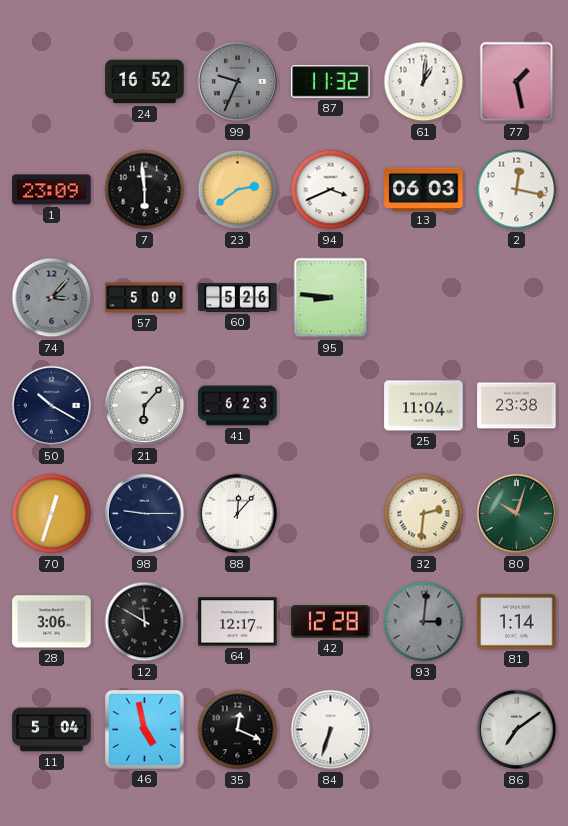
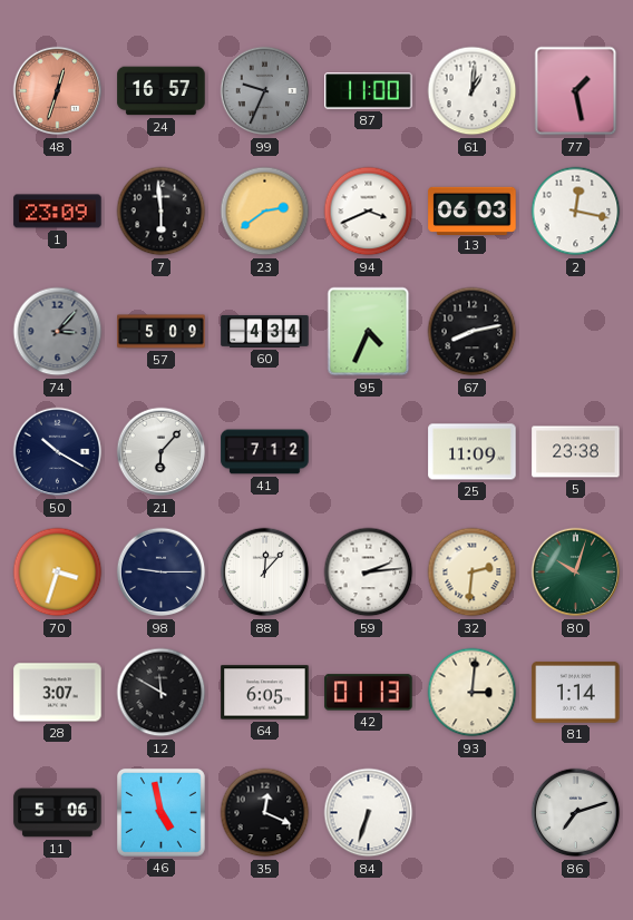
48: none -> 12:33
24: 16:52 -> 16:57
87: 11:32 -> 11:00
60: 5:26 -> 4:34
95: 8:46 -> 4:34
67: none -> 8:13
41: 6:23 -> 7:12
25: 11:04 -> 11:09
70: 12:33 -> 3:33
59: none -> 2:14
28: 3:06 -> 3:07
64: 12:17 -> 6:05
42: 12:28 -> 01:13
93 dial: grey -> cream
11: 5:04 -> 5:06
86: 7:09 -> 7:12
